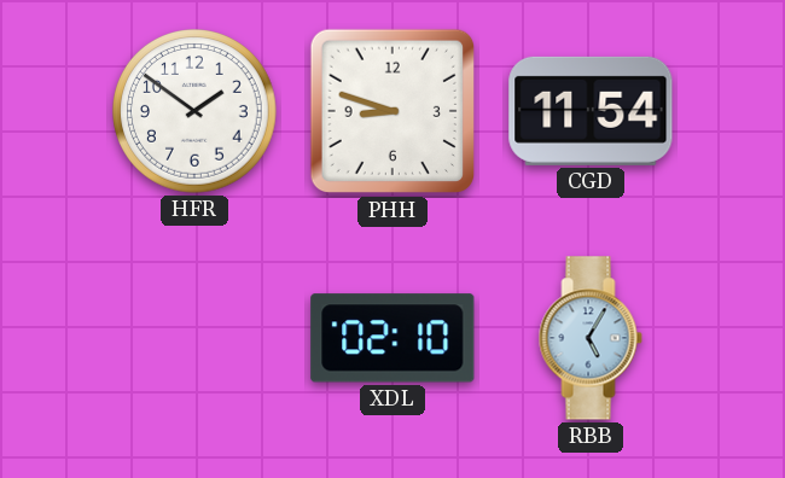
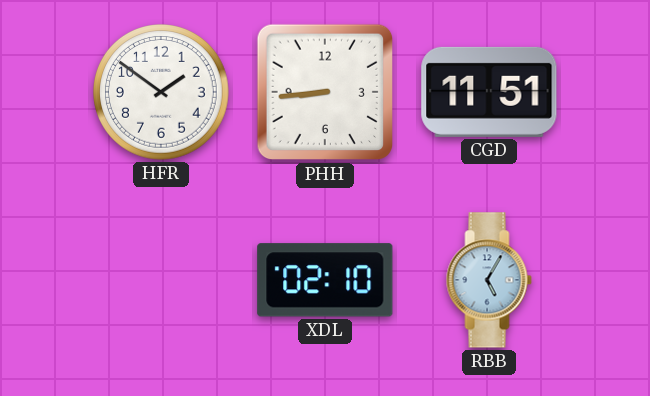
PHH: 8:48 -> 8:44
CGD: 11:54 -> 11:51
